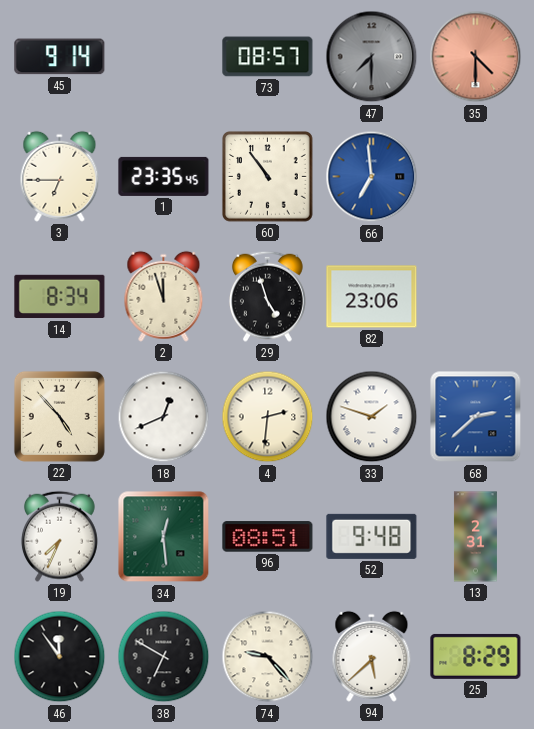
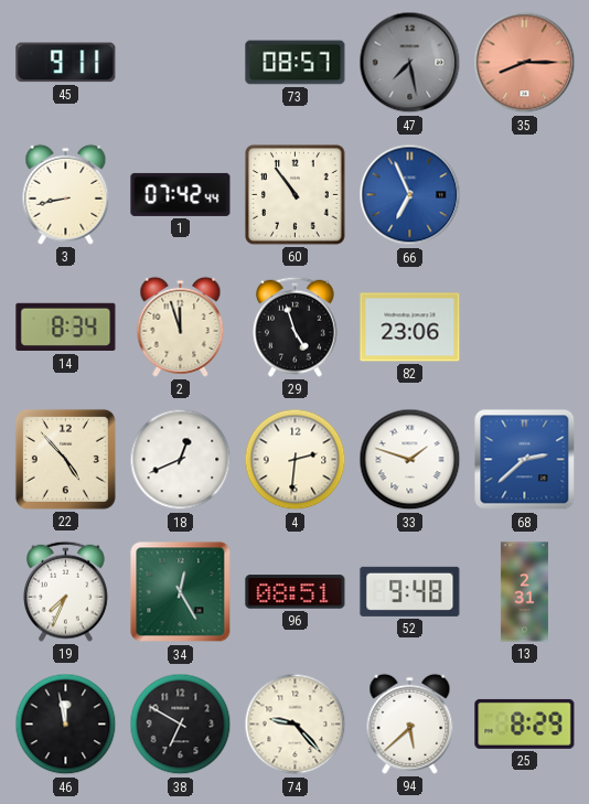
45: 9:14 -> 9:11
47: 7:30 -> 7:28
35: 4:30 -> 8:15
3: 6:45 -> 8:43
1: 23:35 -> 07:42
66: 6:59 -> 6:56
34: 12:29 -> 12:25
46: 11:54 -> 11:58
